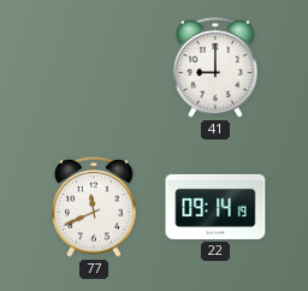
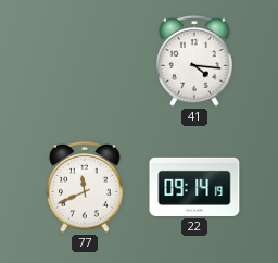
41: 9:00 -> 4:16
